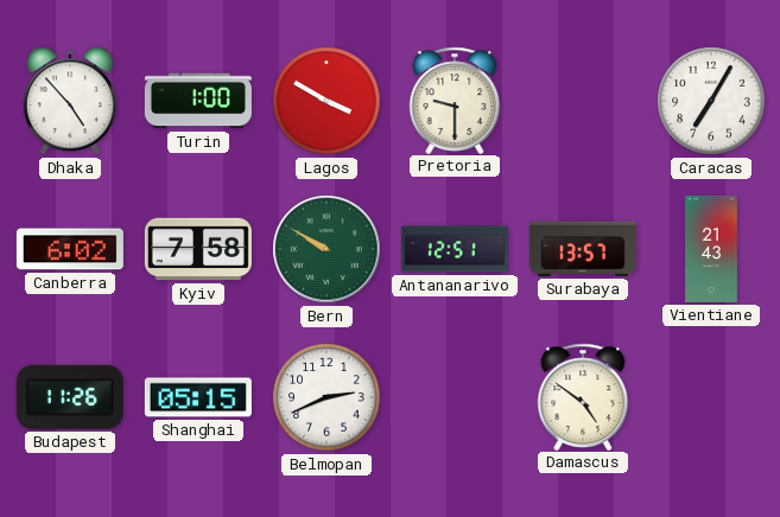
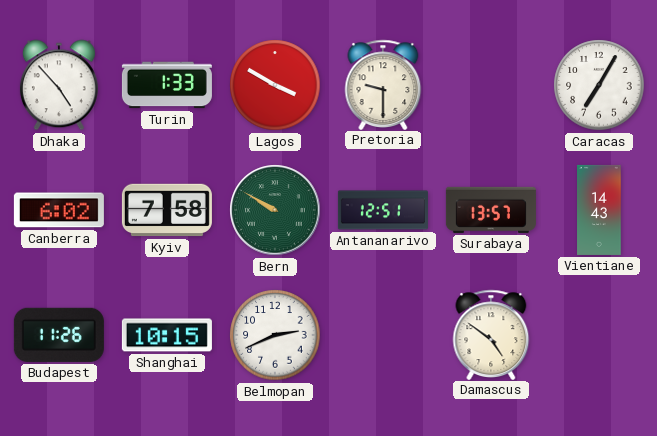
Turin: 1:00 -> 1:33
Vientiane: 21:43 -> 14:43
Shanghai: 05:15 -> 10:15
